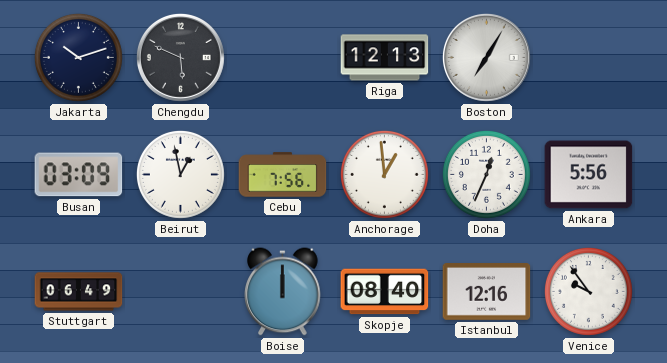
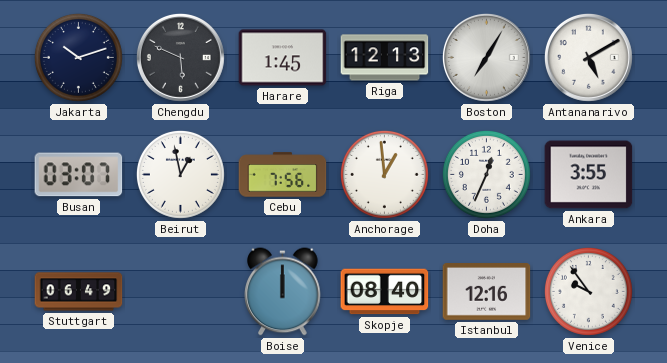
Harare: none -> 1:45
Antananarivo: none -> 5:10
Busan: 03:09 -> 03:07
Ankara: 5:56 -> 3:55
